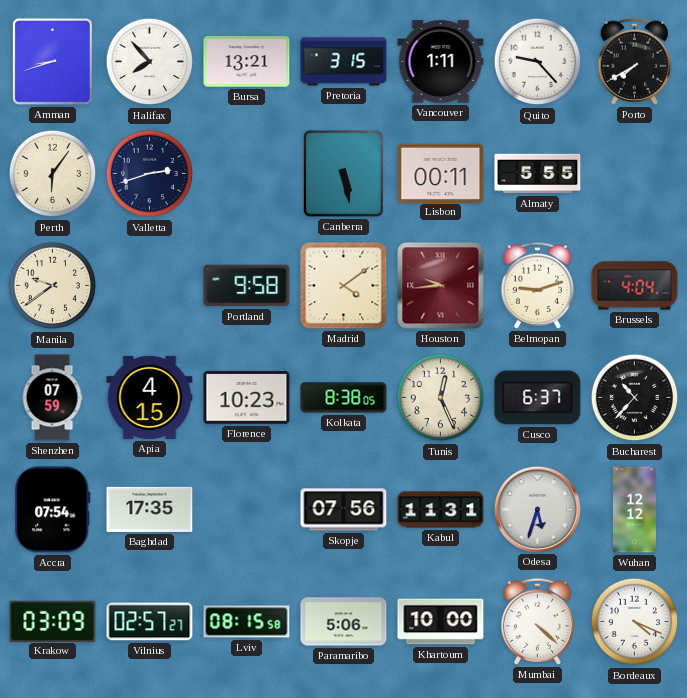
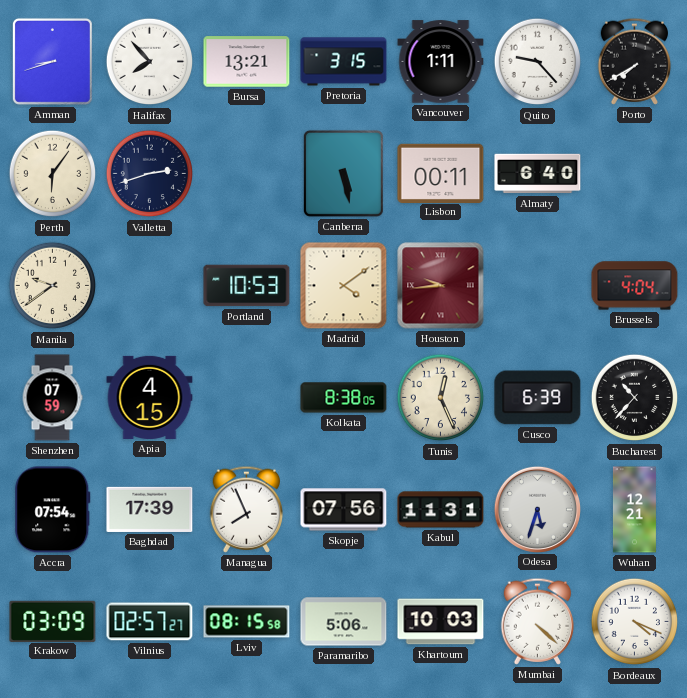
Almaty: 5:55 -> 6:40
Portland: 9:58 -> 10:53
Belmopan: 9:12 -> none
Florence: 10:23 -> none
Cusco: 6:37 -> 6:39
Baghdad: 17:35 -> 17:39
Managua: none -> 7:56
Wuhan: 12:12 -> 12:21
Khartoum: 10:00 -> 10:03
